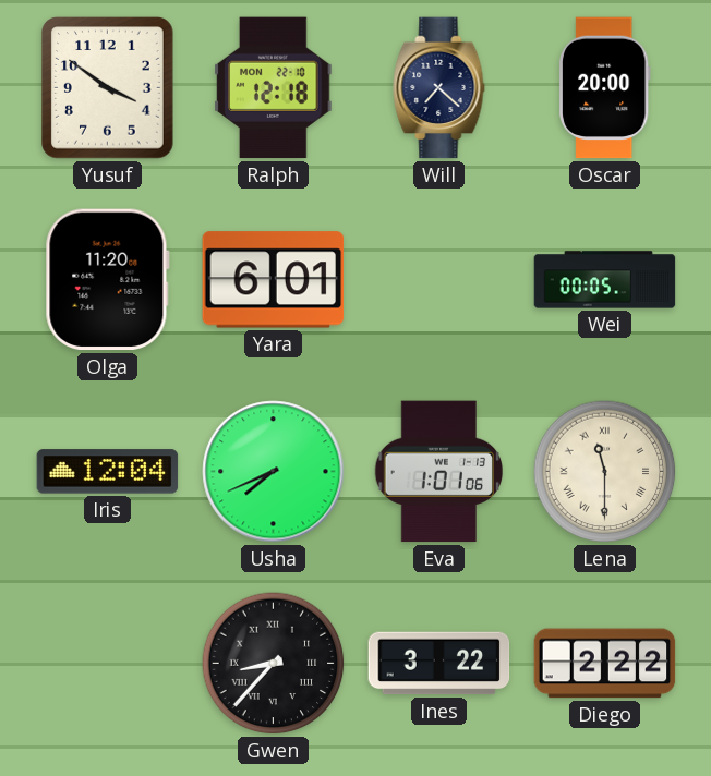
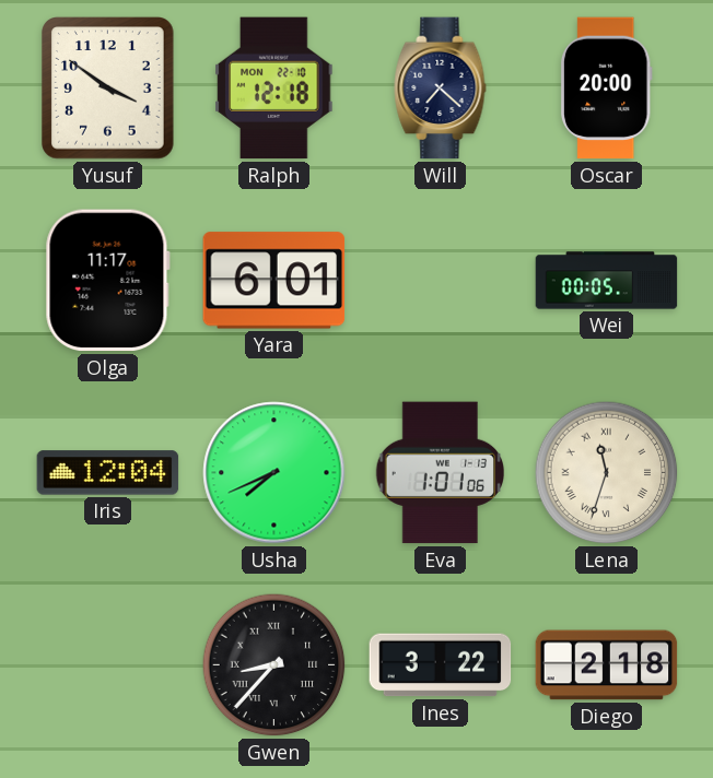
Olga: 11:20 -> 11:17
Lena: 11:30 -> 11:33
Diego: 2:22 -> 2:18
